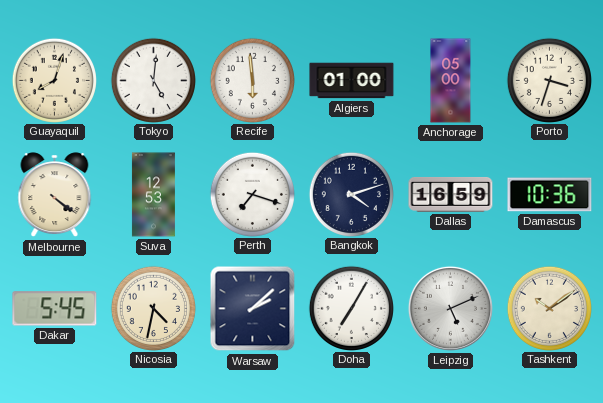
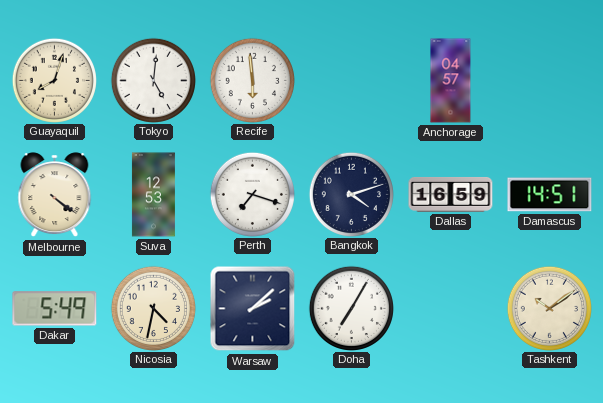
Algiers: 01:00 -> none
Anchorage: 05:00 -> 04:57
Porto: 3:33 -> none
Damascus: 10:36 -> 14:51
Dakar: 5:45 -> 5:49
Leipzig: 5:11 -> none
